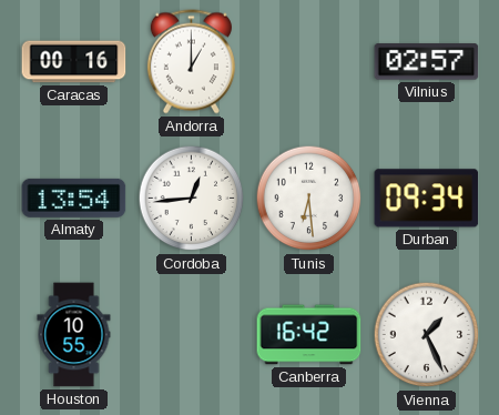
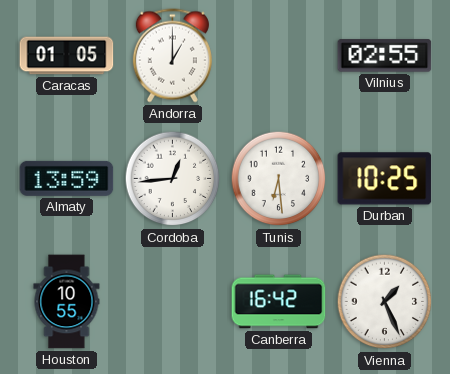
Caracas: 00:16 -> 01:05
Vilnius: 02:57 -> 02:55
Almaty: 13:54 -> 13:59
Durban: 09:34 -> 10:25
